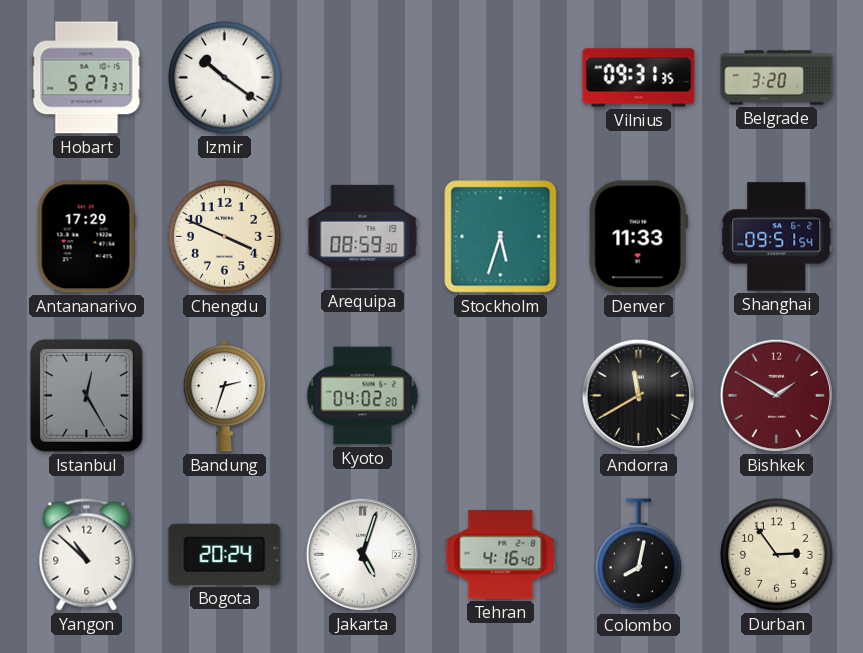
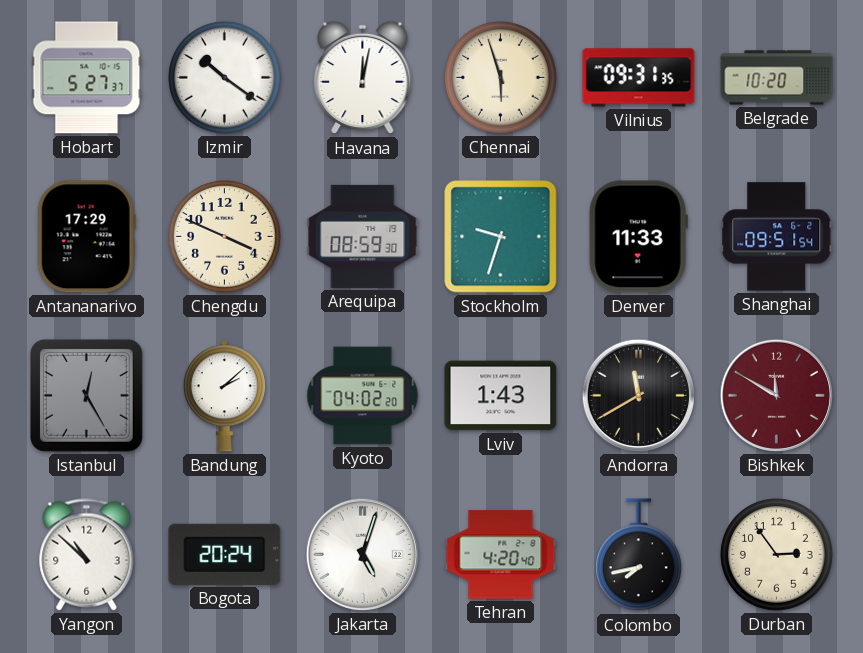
Havana: none -> 12:02
Chennai: none -> 5:57
Belgrade: 3:20 -> 10:20
Stockholm: 5:33 -> 9:33
Bandung: 2:33 -> 2:08
Lviv: none -> 1:43
Bishkek: 1:50 -> 11:50
Tehran: 4:16 -> 4:20
Colombo: 8:02 -> 7:43
